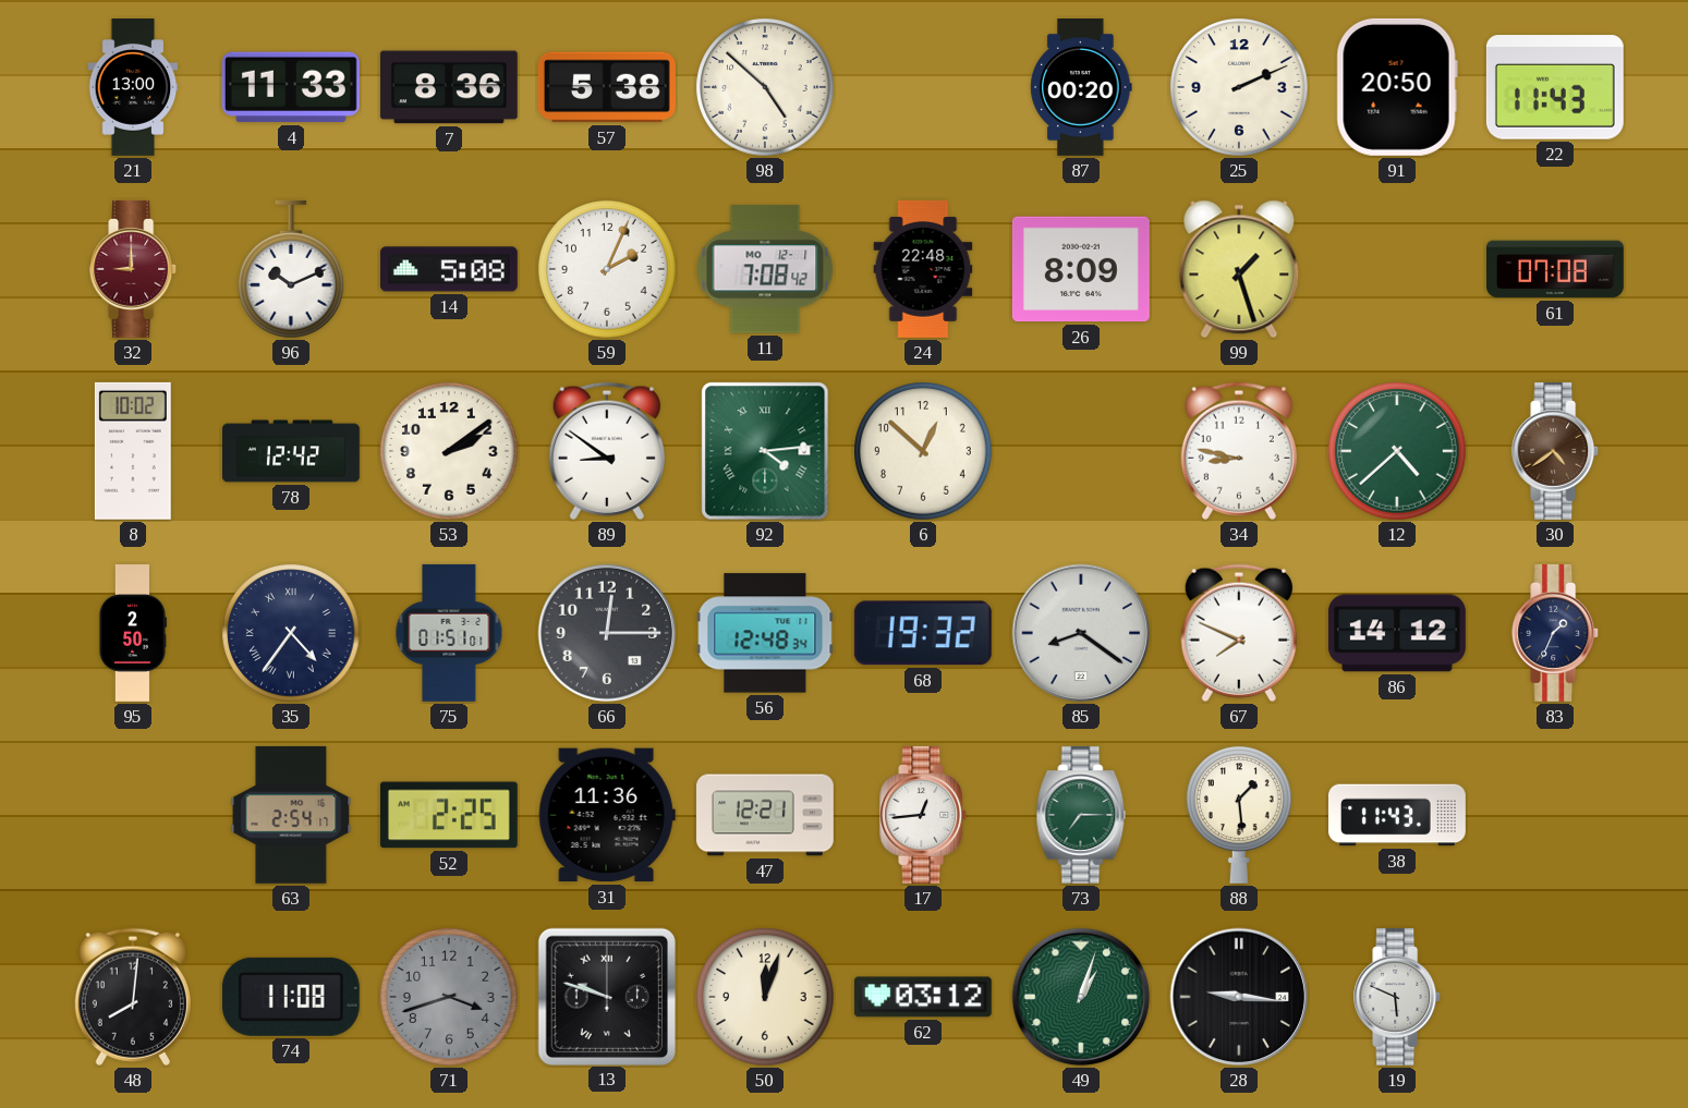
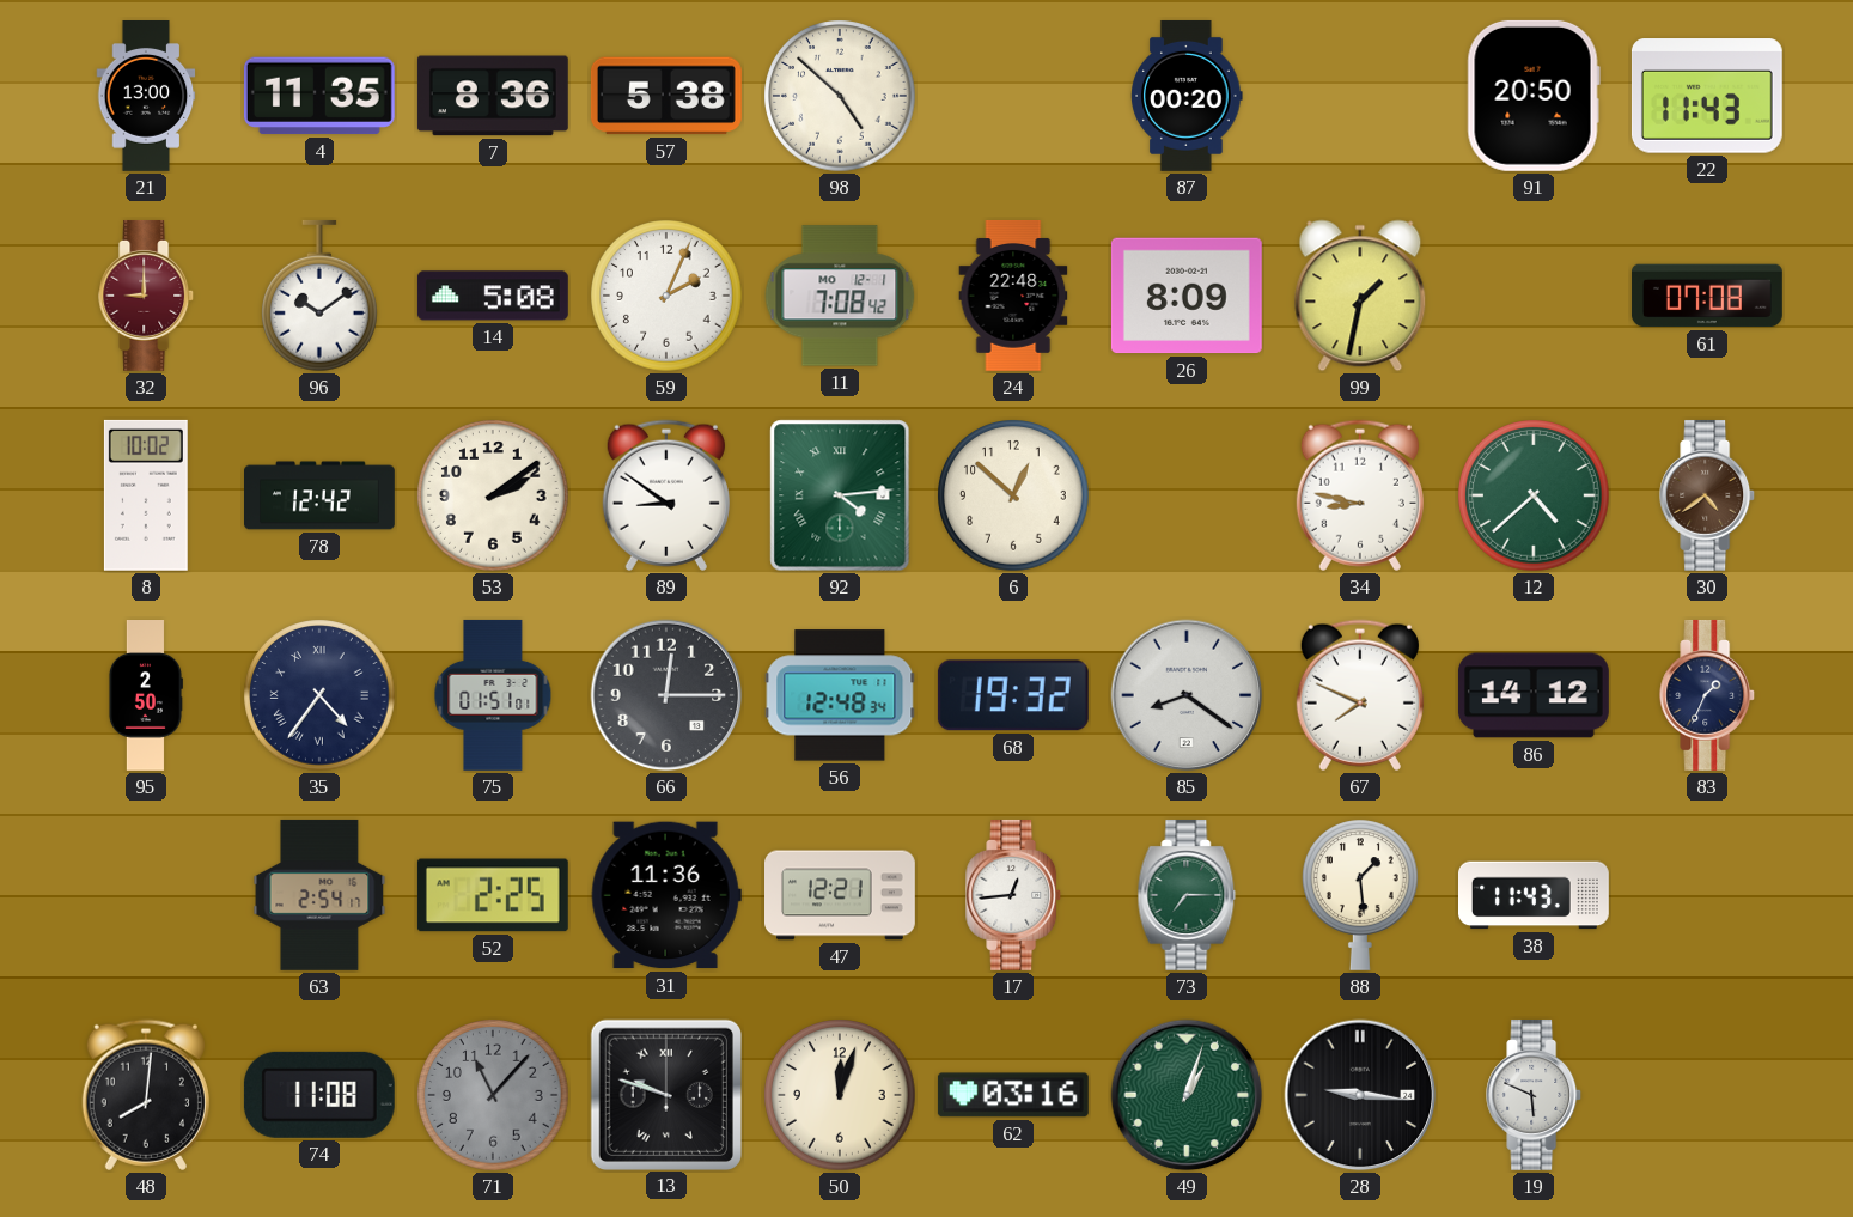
4: 11:33 -> 11:35
25: 2:11 -> none
96: 10:11 -> 10:09
99: 1:27 -> 1:32
71: 3:42 -> 11:07
62: 03:12 -> 03:16
